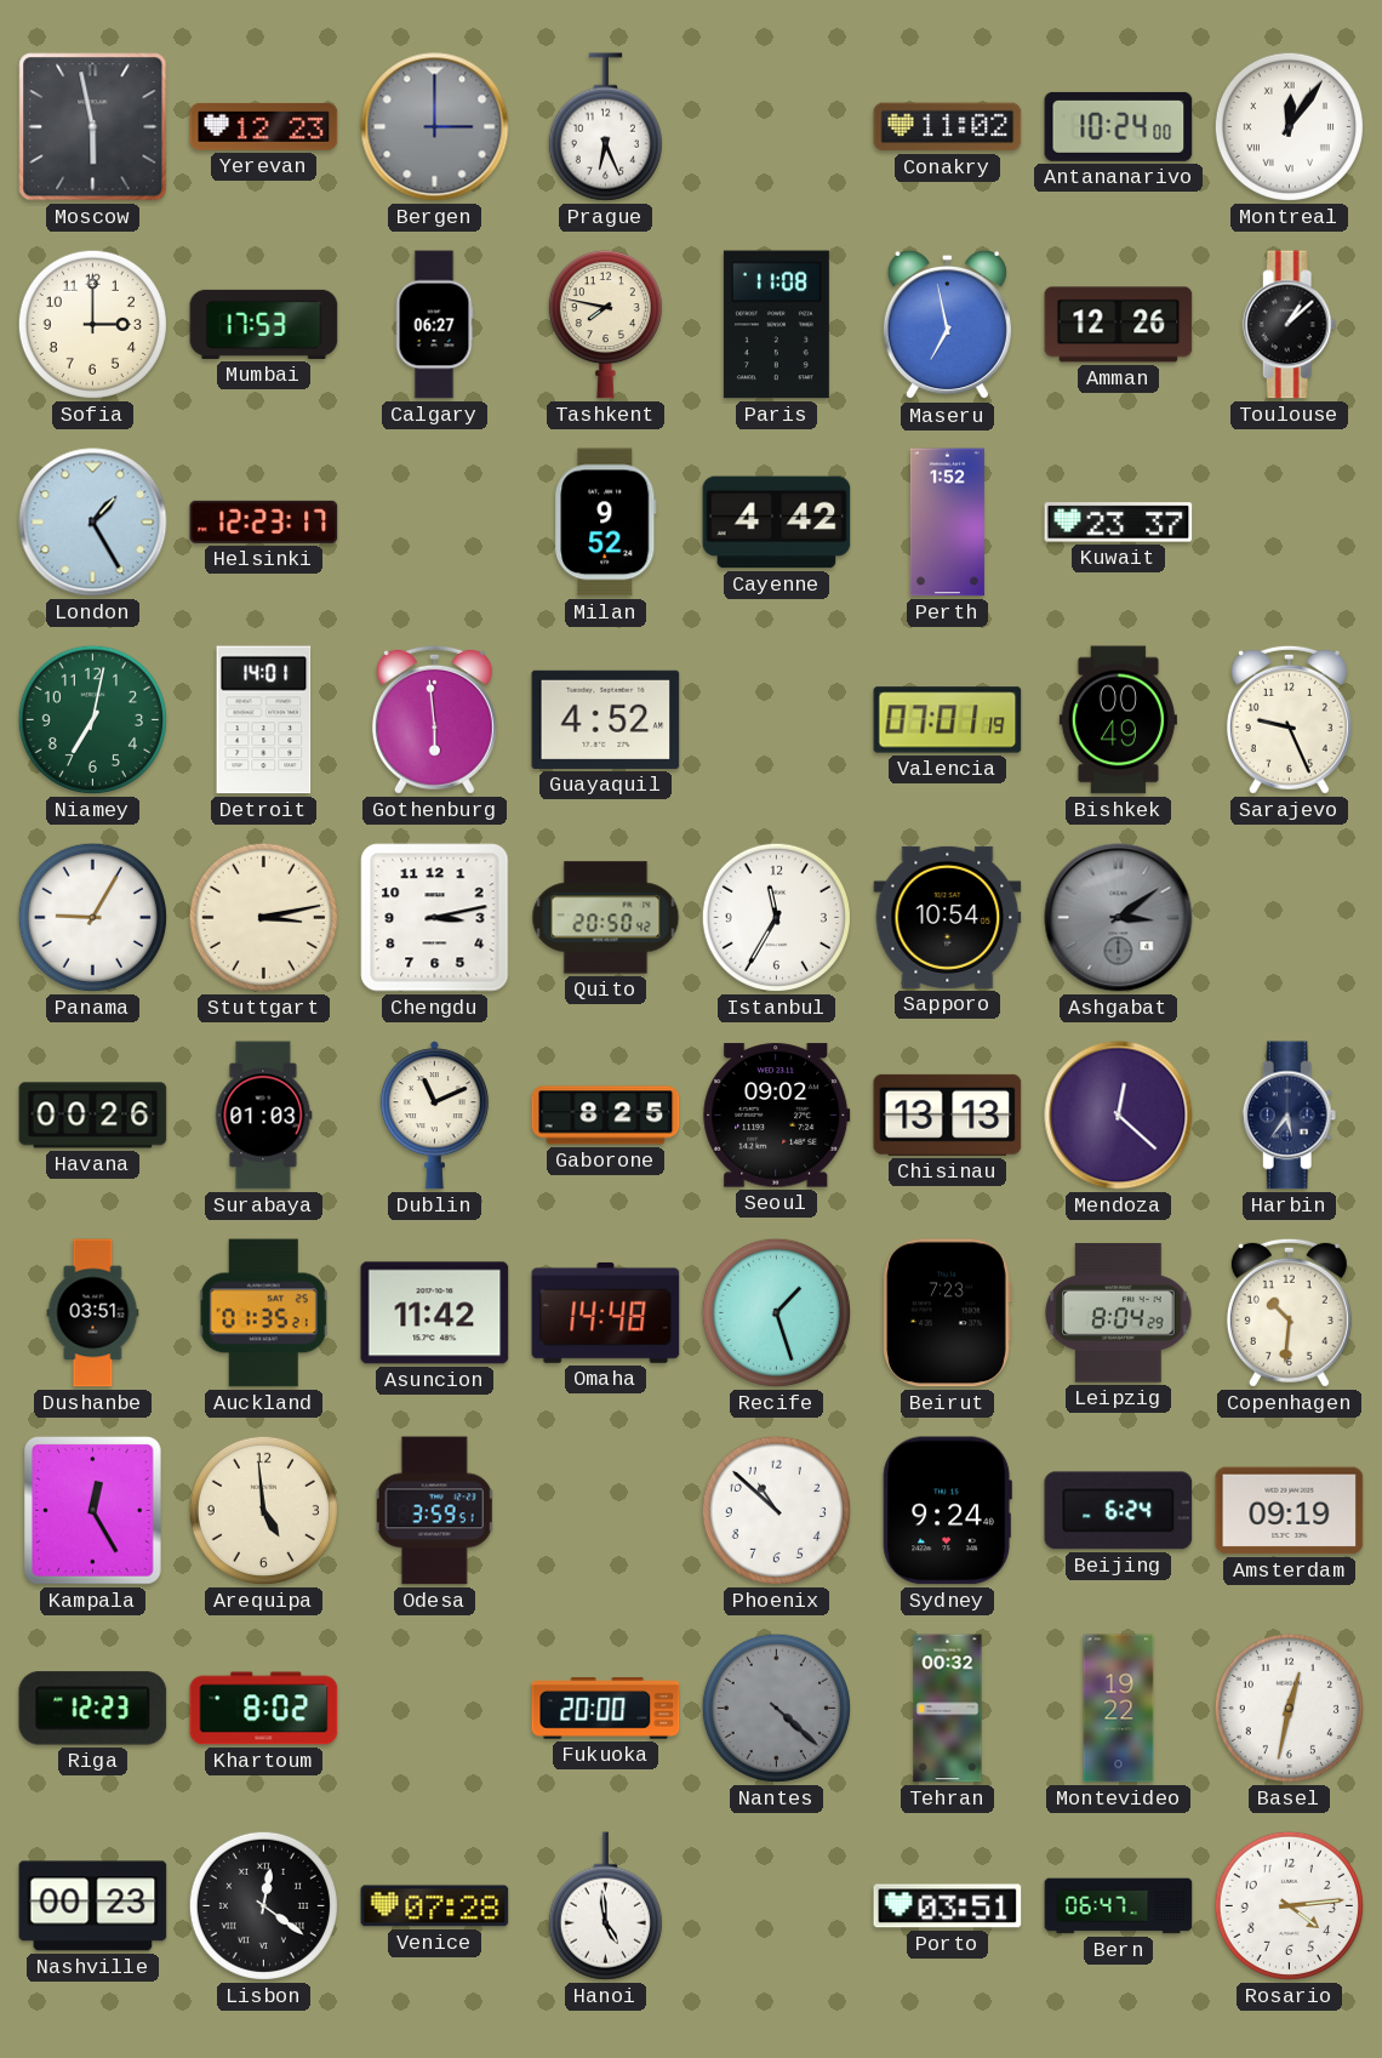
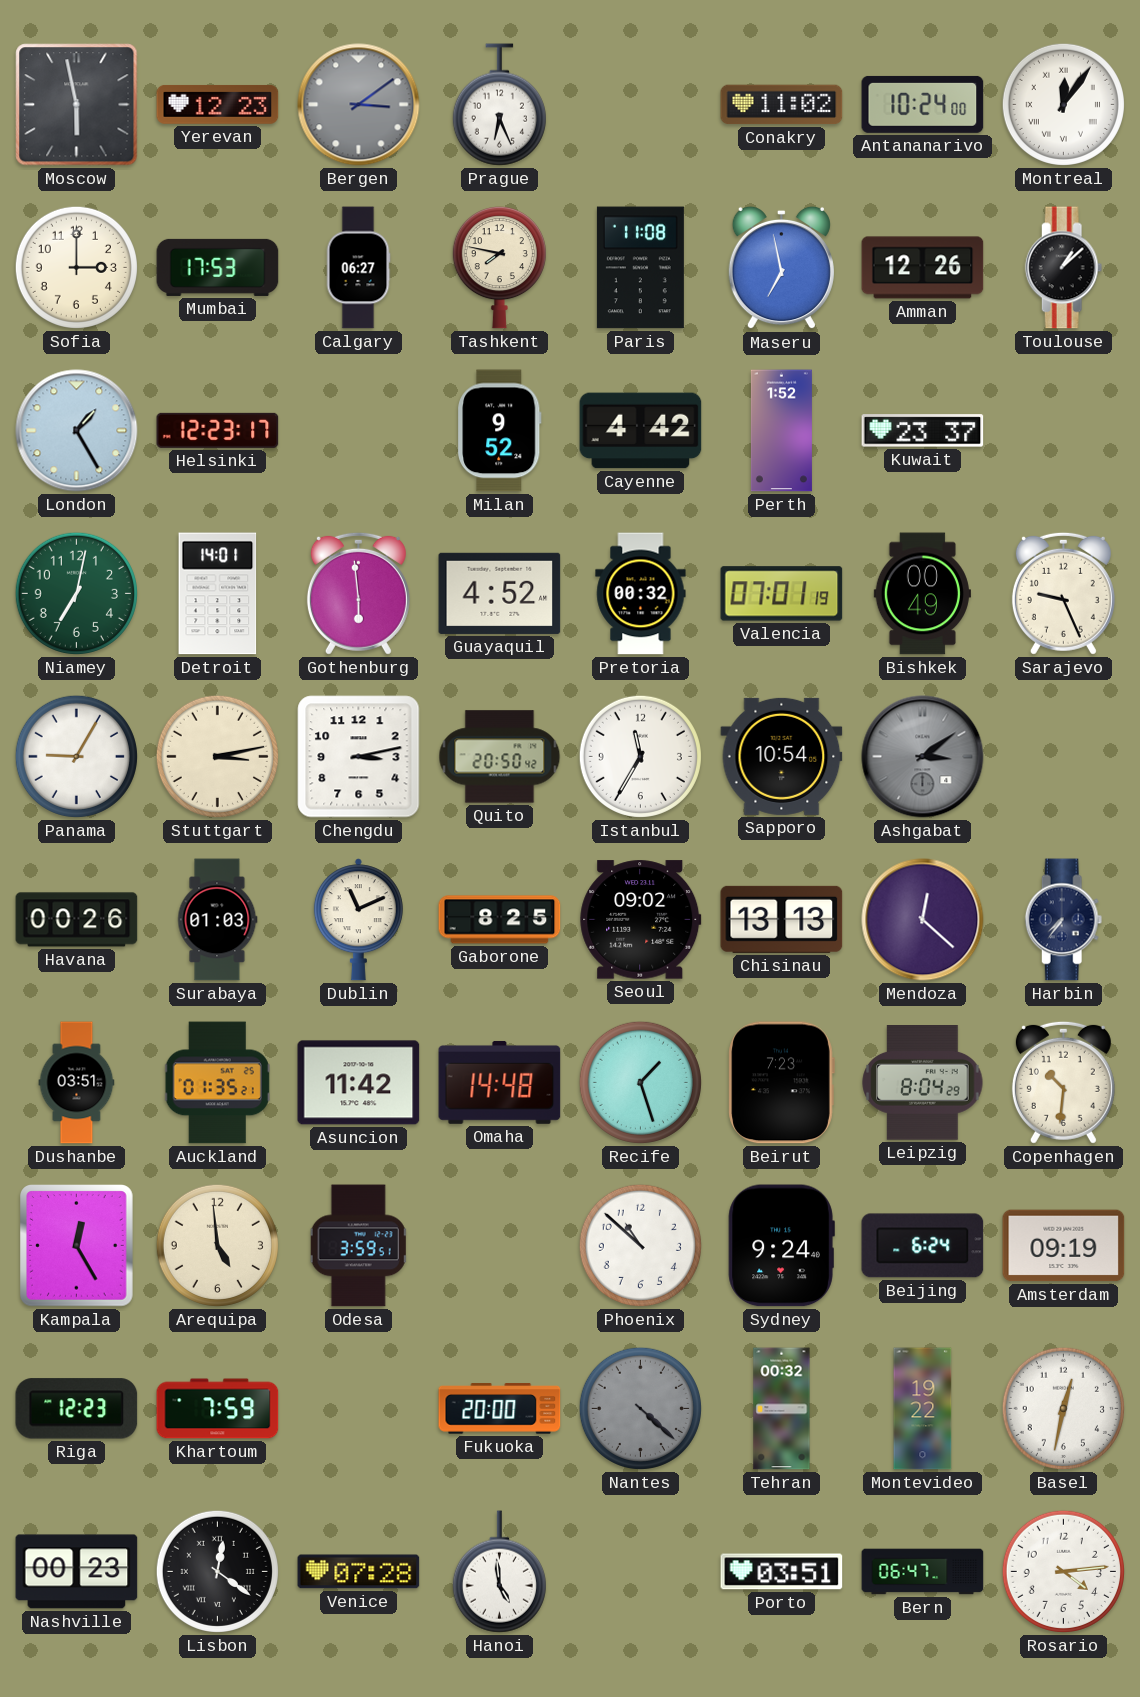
Bergen: 3:00 -> 3:09
Pretoria: none -> 00:32
Harbin: 5:36 -> 7:36
Khartoum: 8:02 -> 7:59
